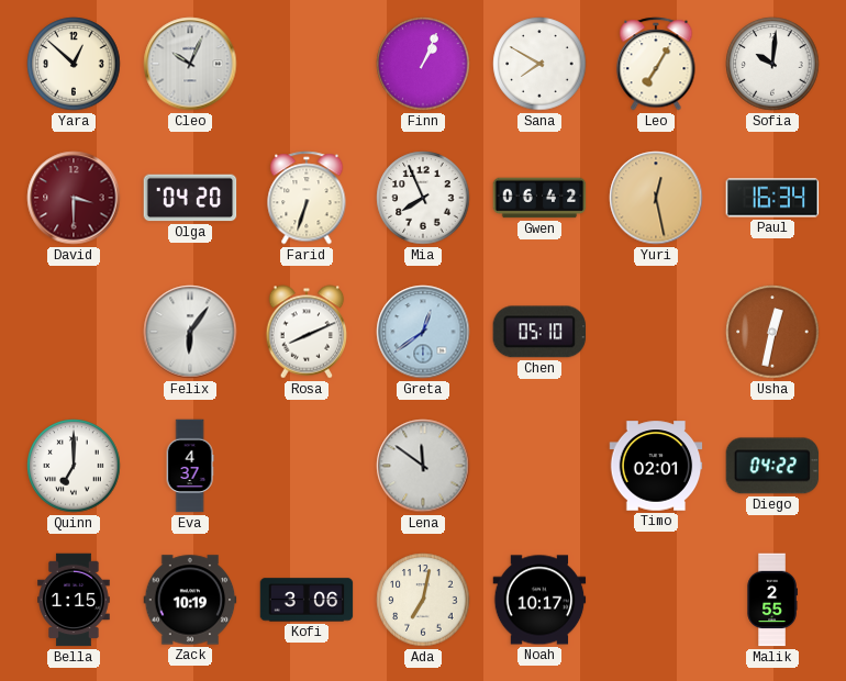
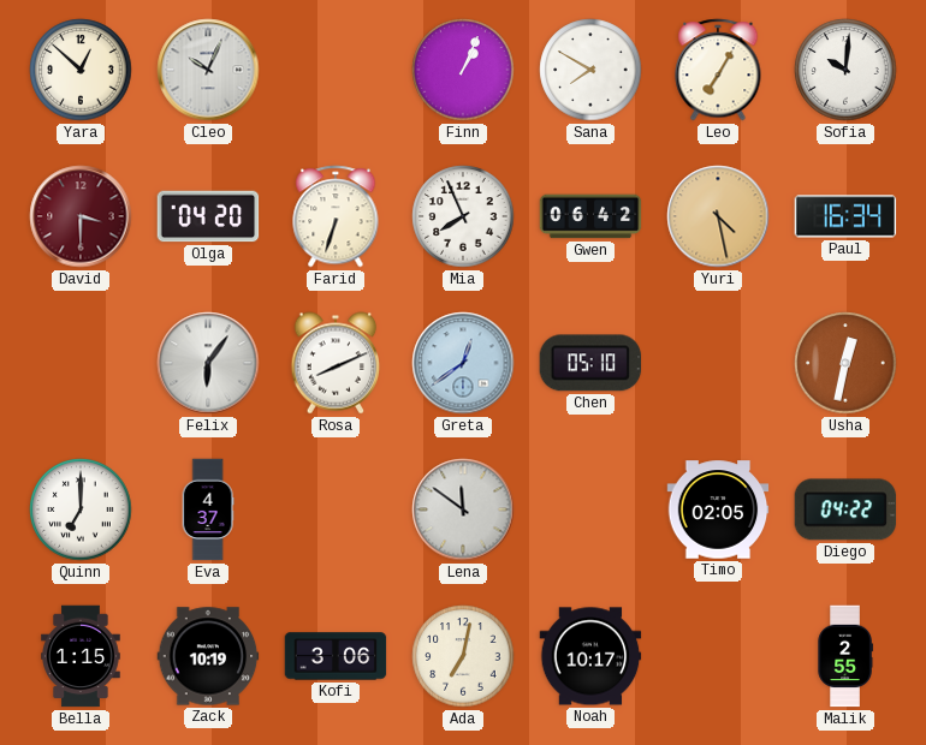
Yuri: 12:28 -> 4:28
Timo: 02:01 -> 02:05
